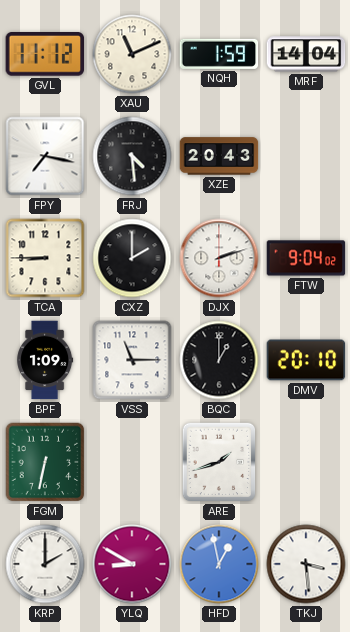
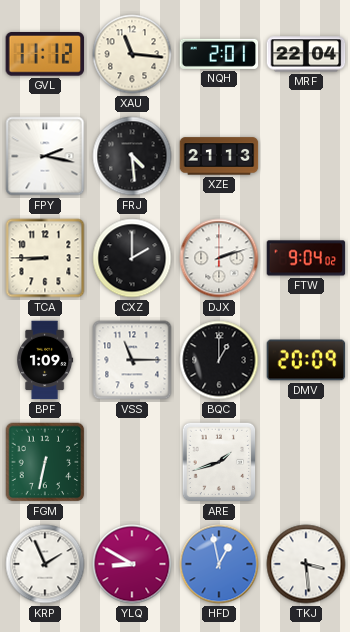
XAU: 11:11 -> 11:16
NQH: 1:59 -> 2:01
MRF: 14:04 -> 22:04
FPY: 7:17 -> 2:17
XZE: 20:43 -> 21:13
DMV: 20:10 -> 20:09
KRP: 2:00 -> 1:56
